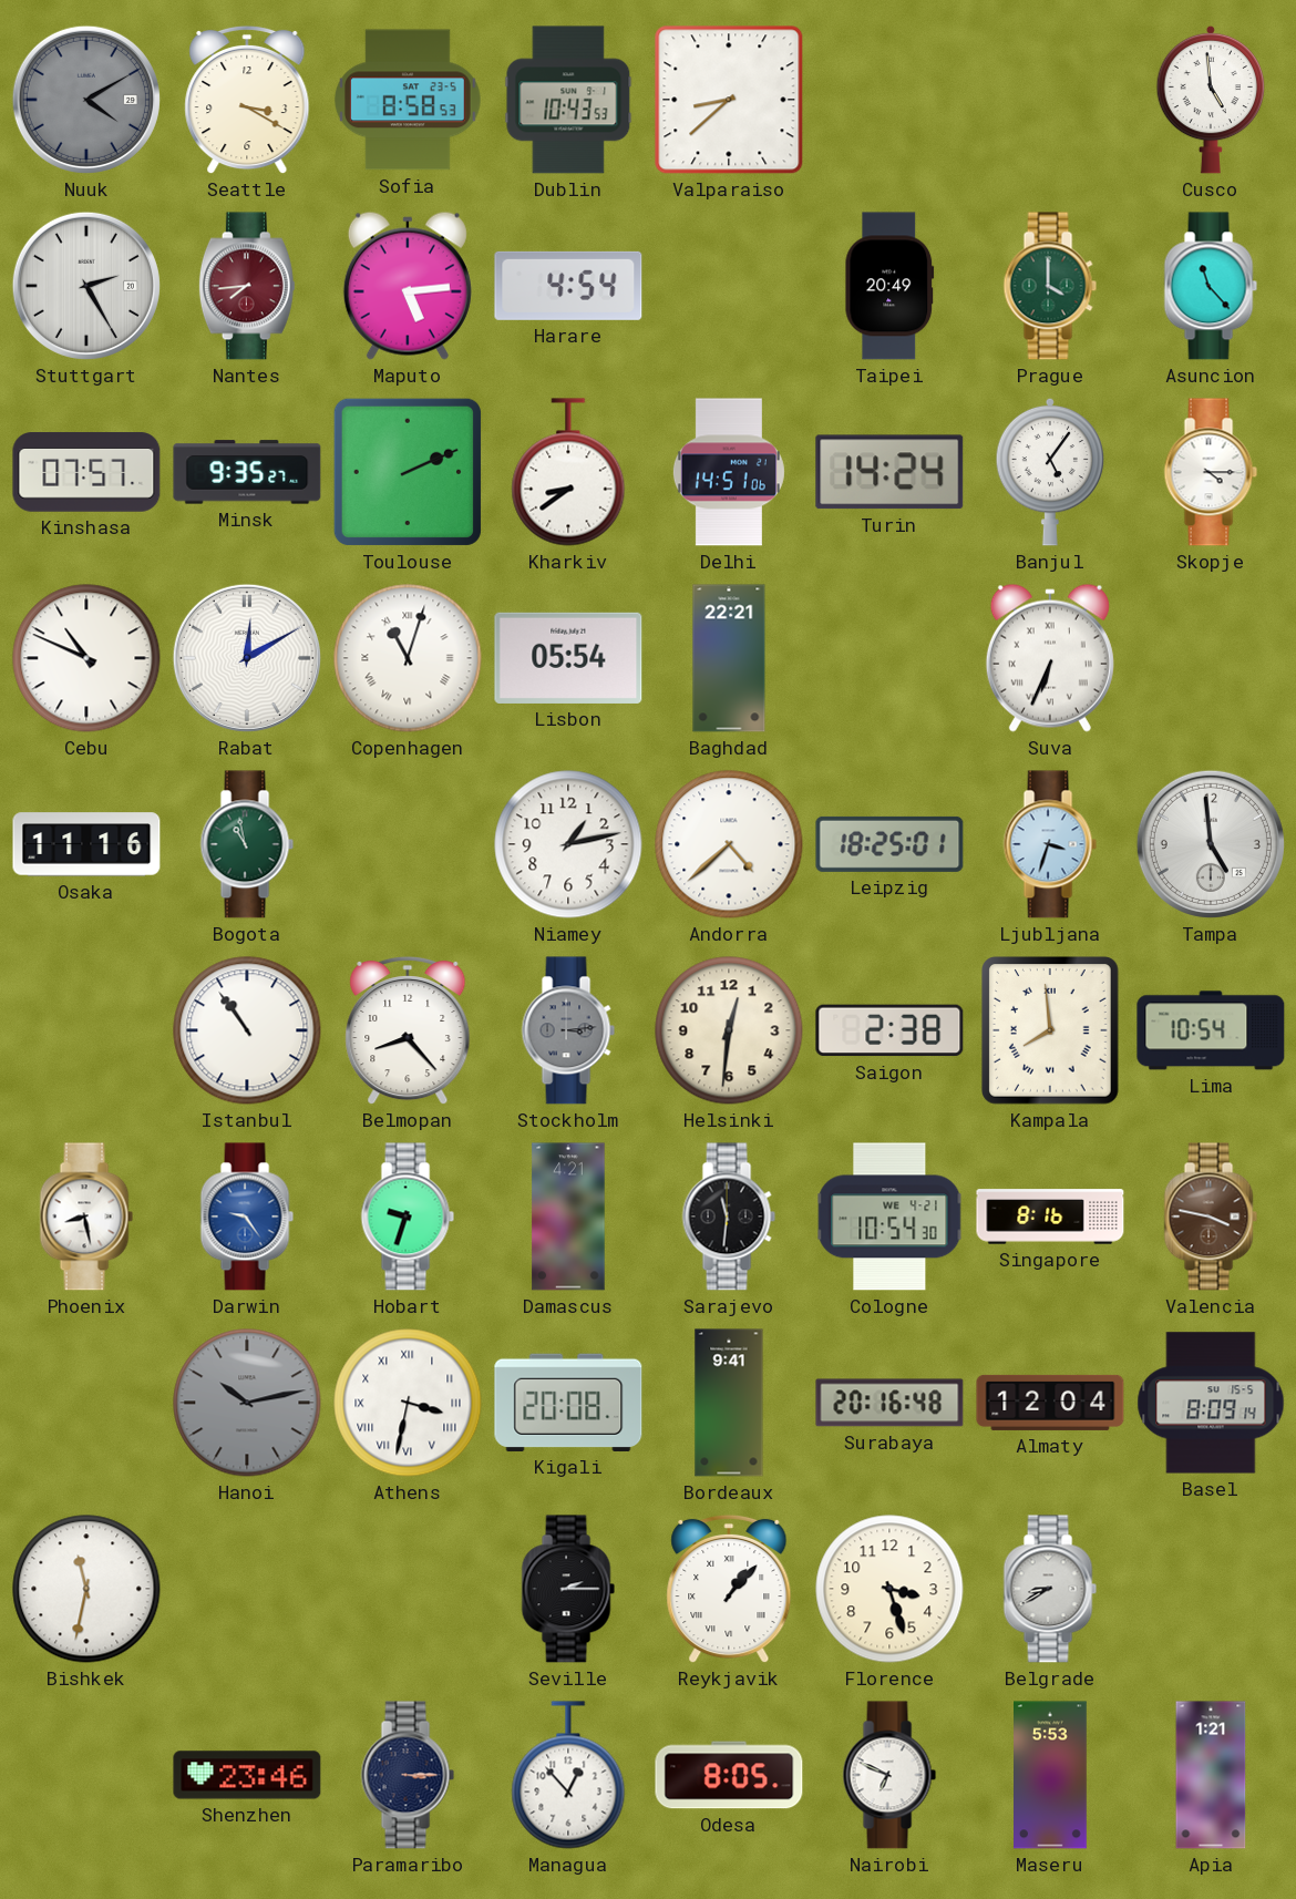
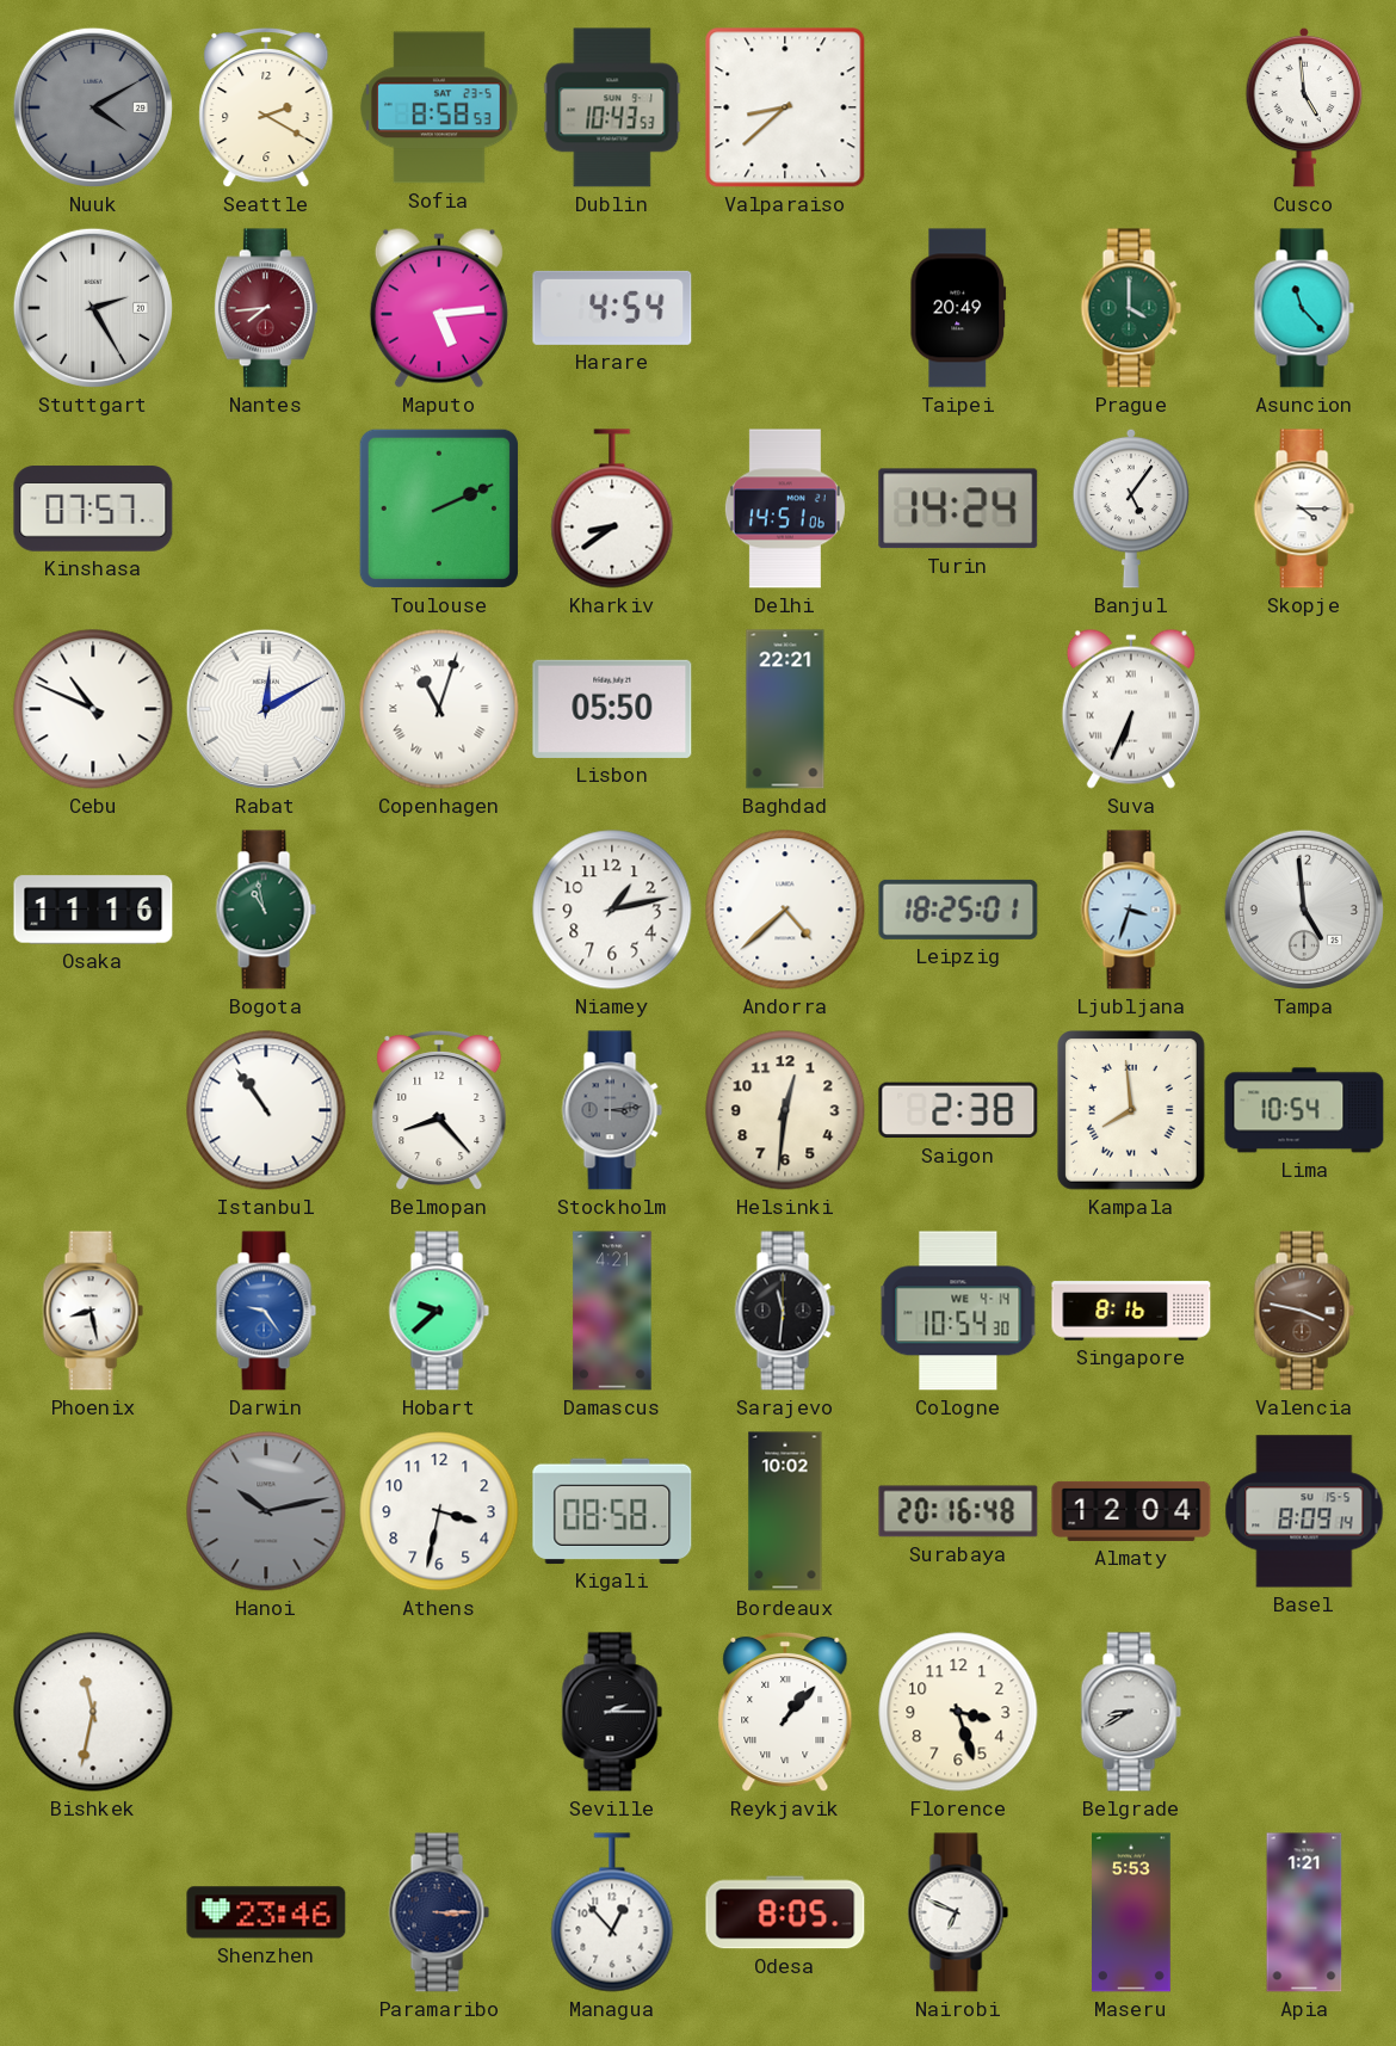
Seattle: 3:20 -> 2:20
Minsk: 9:35 -> none
Lisbon: 05:54 -> 05:50
Hobart: 9:33 -> 9:38
Cologne date: WE 4-21 -> WE 4-14
Athens numerals: Roman -> Arabic
Kigali: 20:08 -> 08:58
Bordeaux: 9:41 -> 10:02
